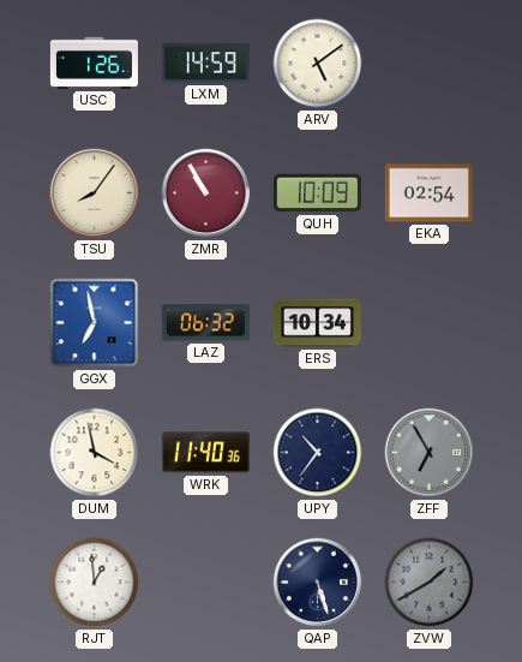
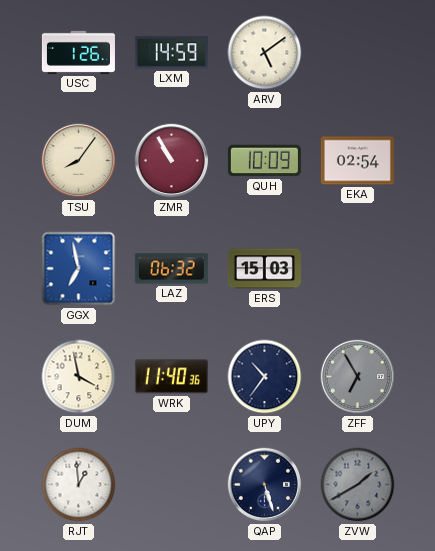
ERS: 10:34 -> 15:03
